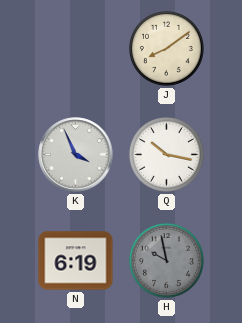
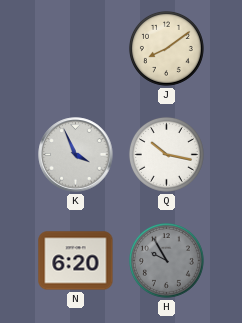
N: 6:19 -> 6:20
H: 9:58 -> 9:55
